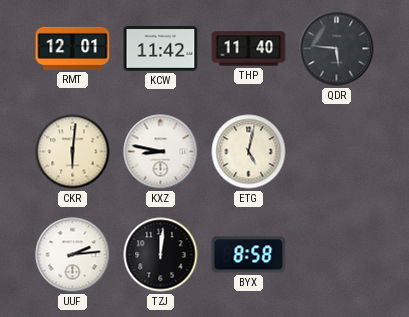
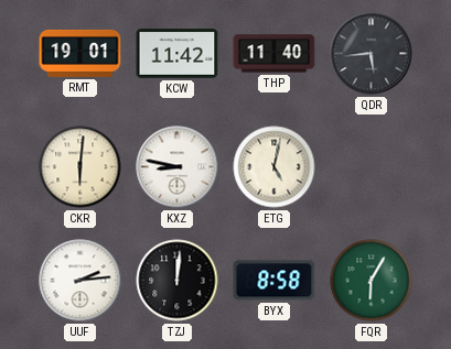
RMT: 12:01 -> 19:01
QDR: 5:46 -> 5:44
FQR: none -> 6:05
